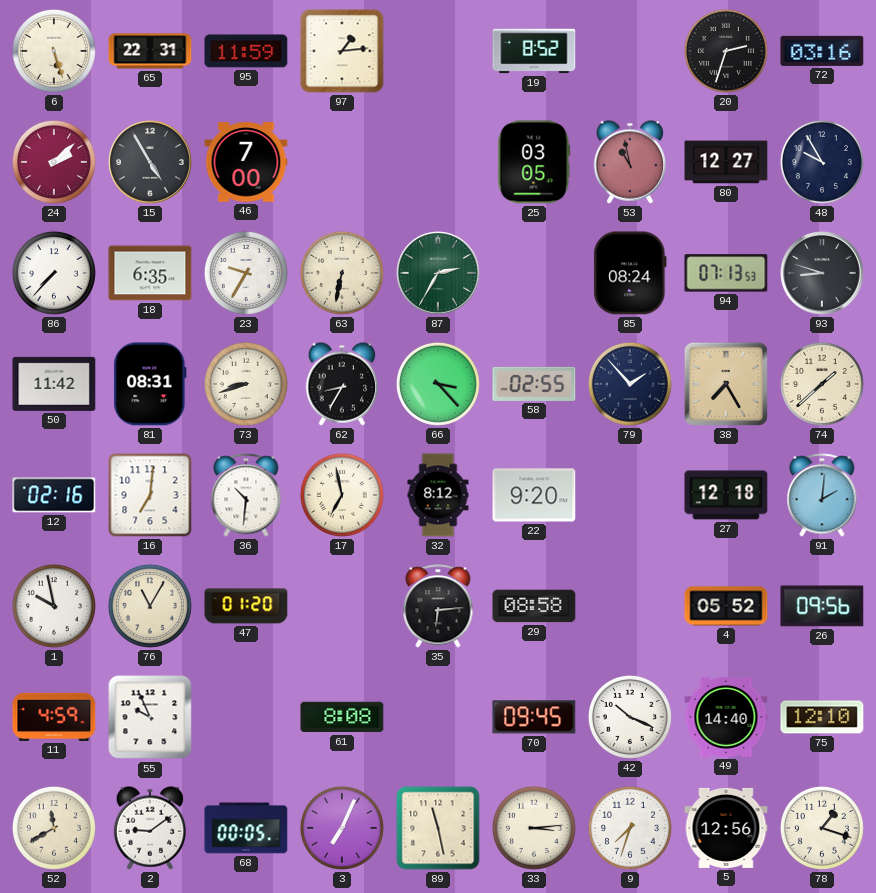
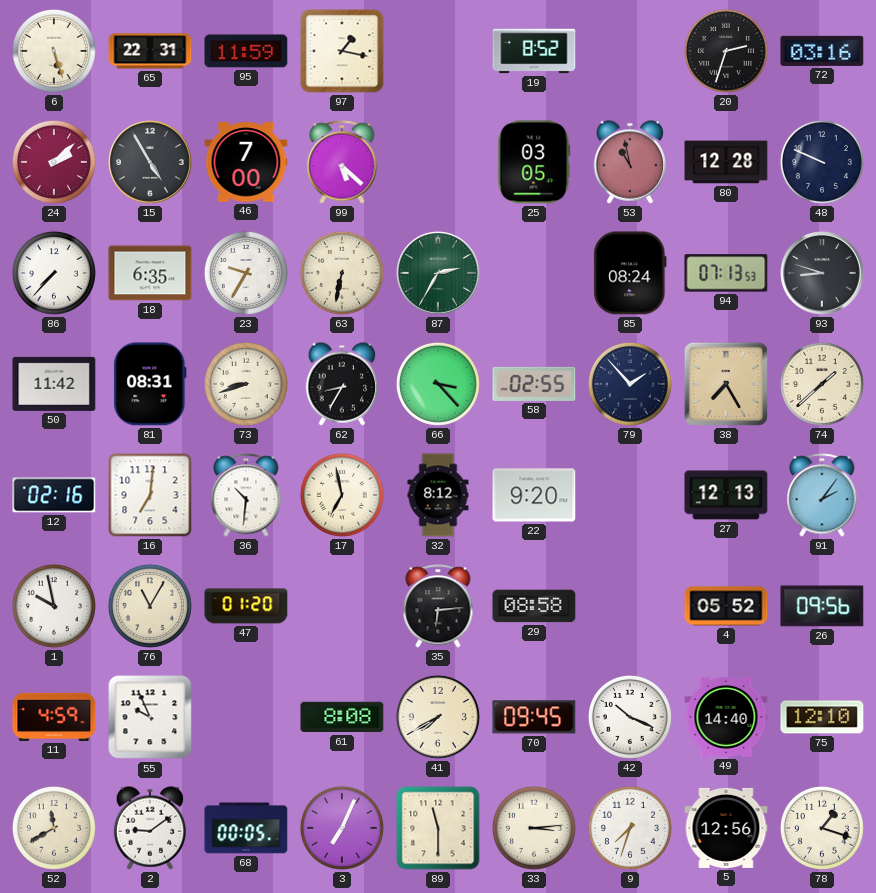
97: 1:14 -> 1:17
99: none -> 5:22
80: 12:27 -> 12:28
48: 9:55 -> 9:49
27: 12:18 -> 12:13
91: 2:01 -> 2:06
41: none -> 7:40
89: 11:28 -> 11:30
